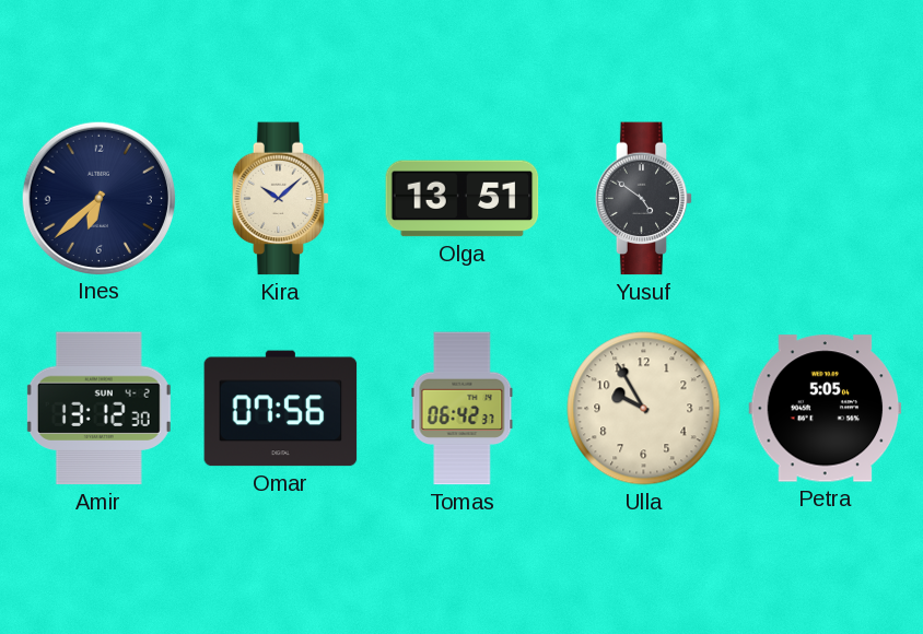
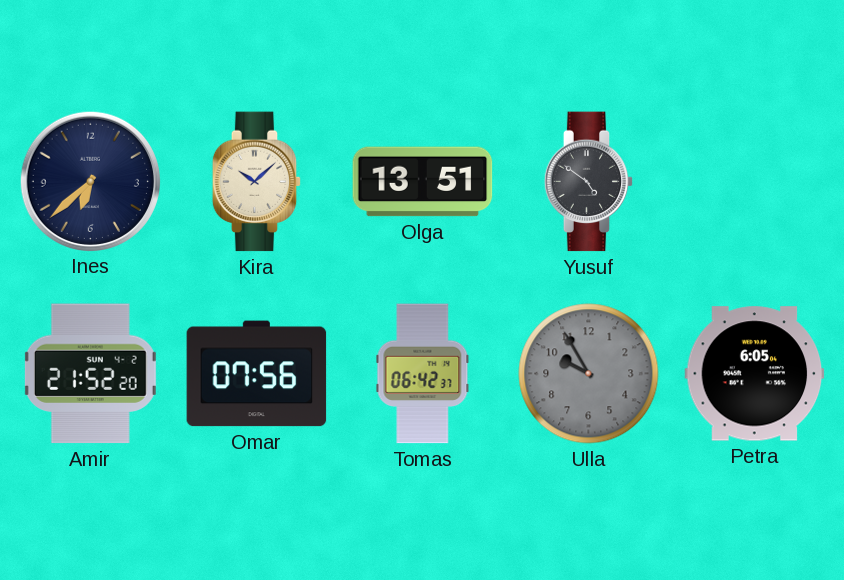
Amir: 13:12 -> 21:52
Ulla dial: cream -> grey
Petra: 5:05 -> 6:05
